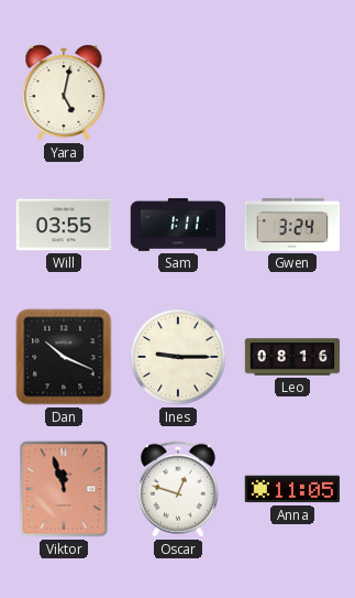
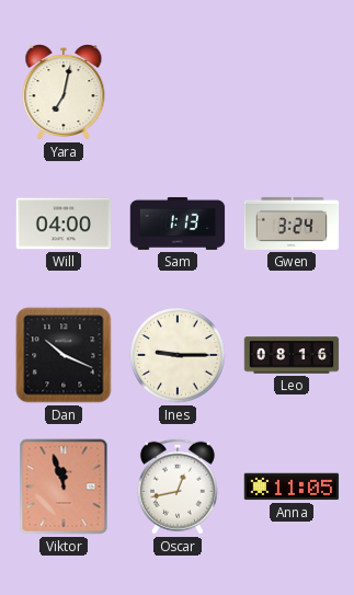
Yara: 5:02 -> 7:02
Will: 03:55 -> 04:00
Sam: 1:11 -> 1:13
Oscar: 12:48 -> 12:43
